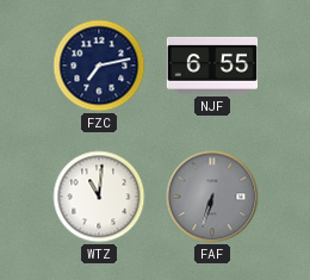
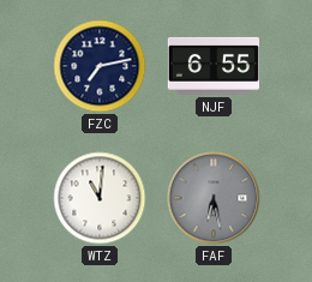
FAF: 6:33 -> 6:28
